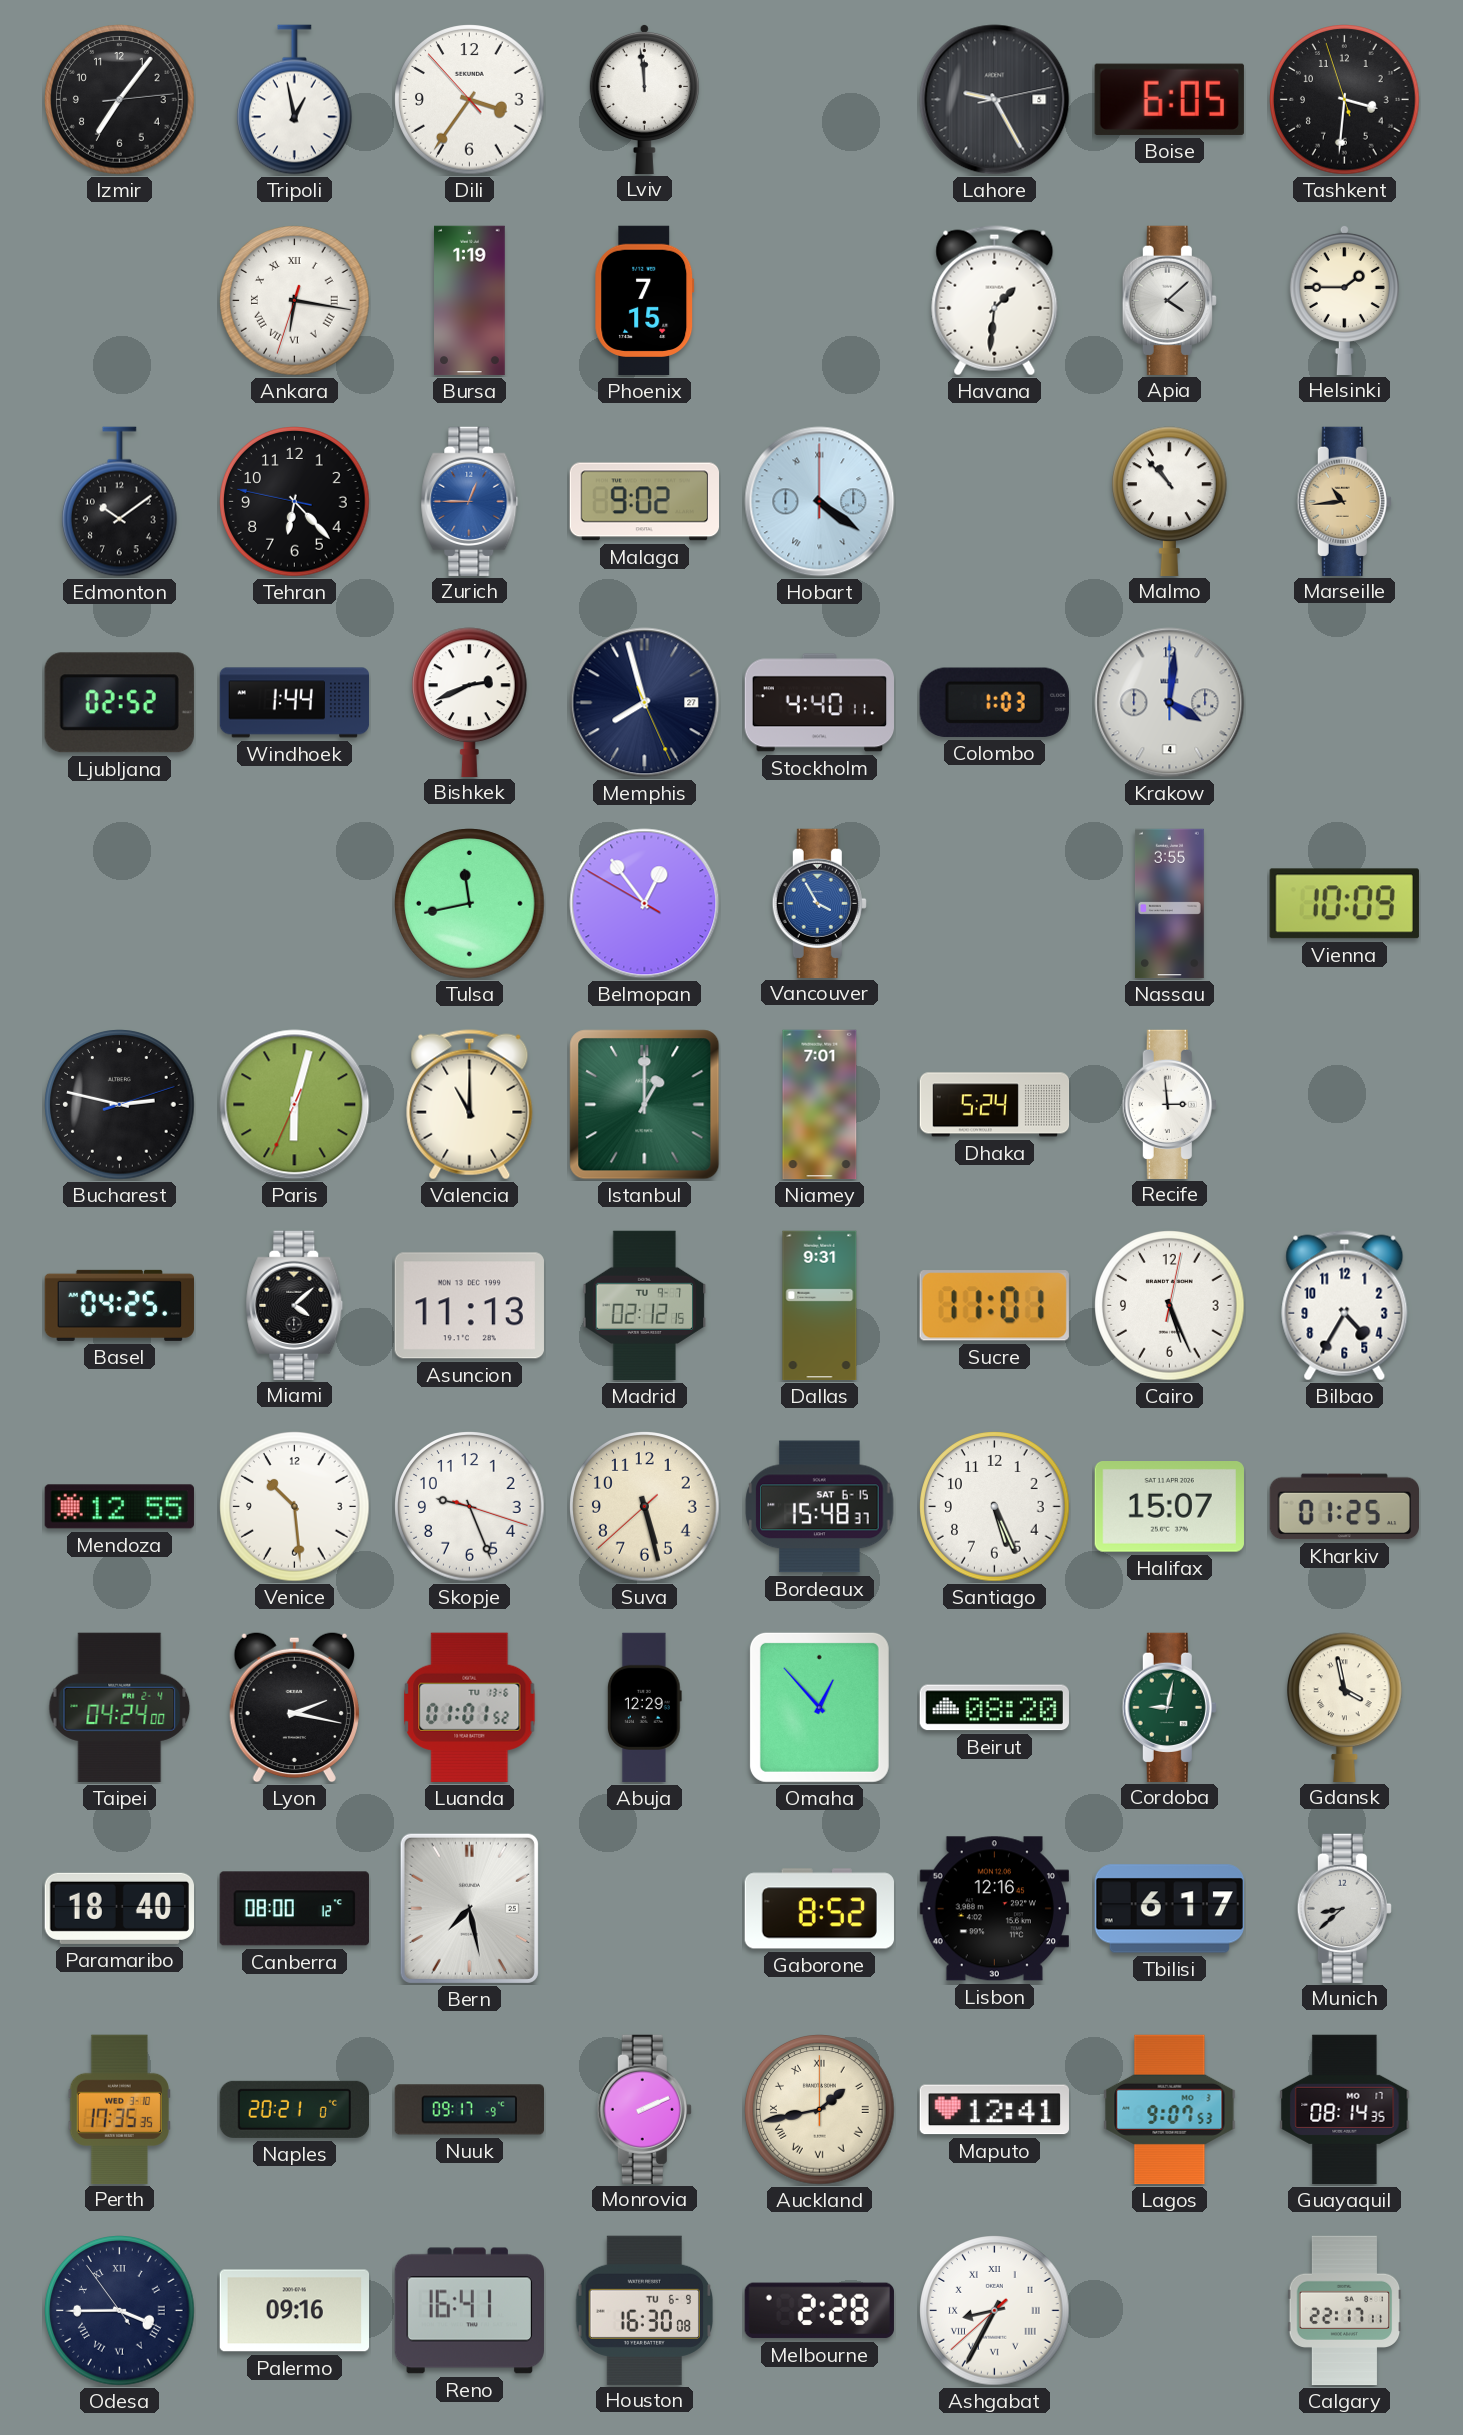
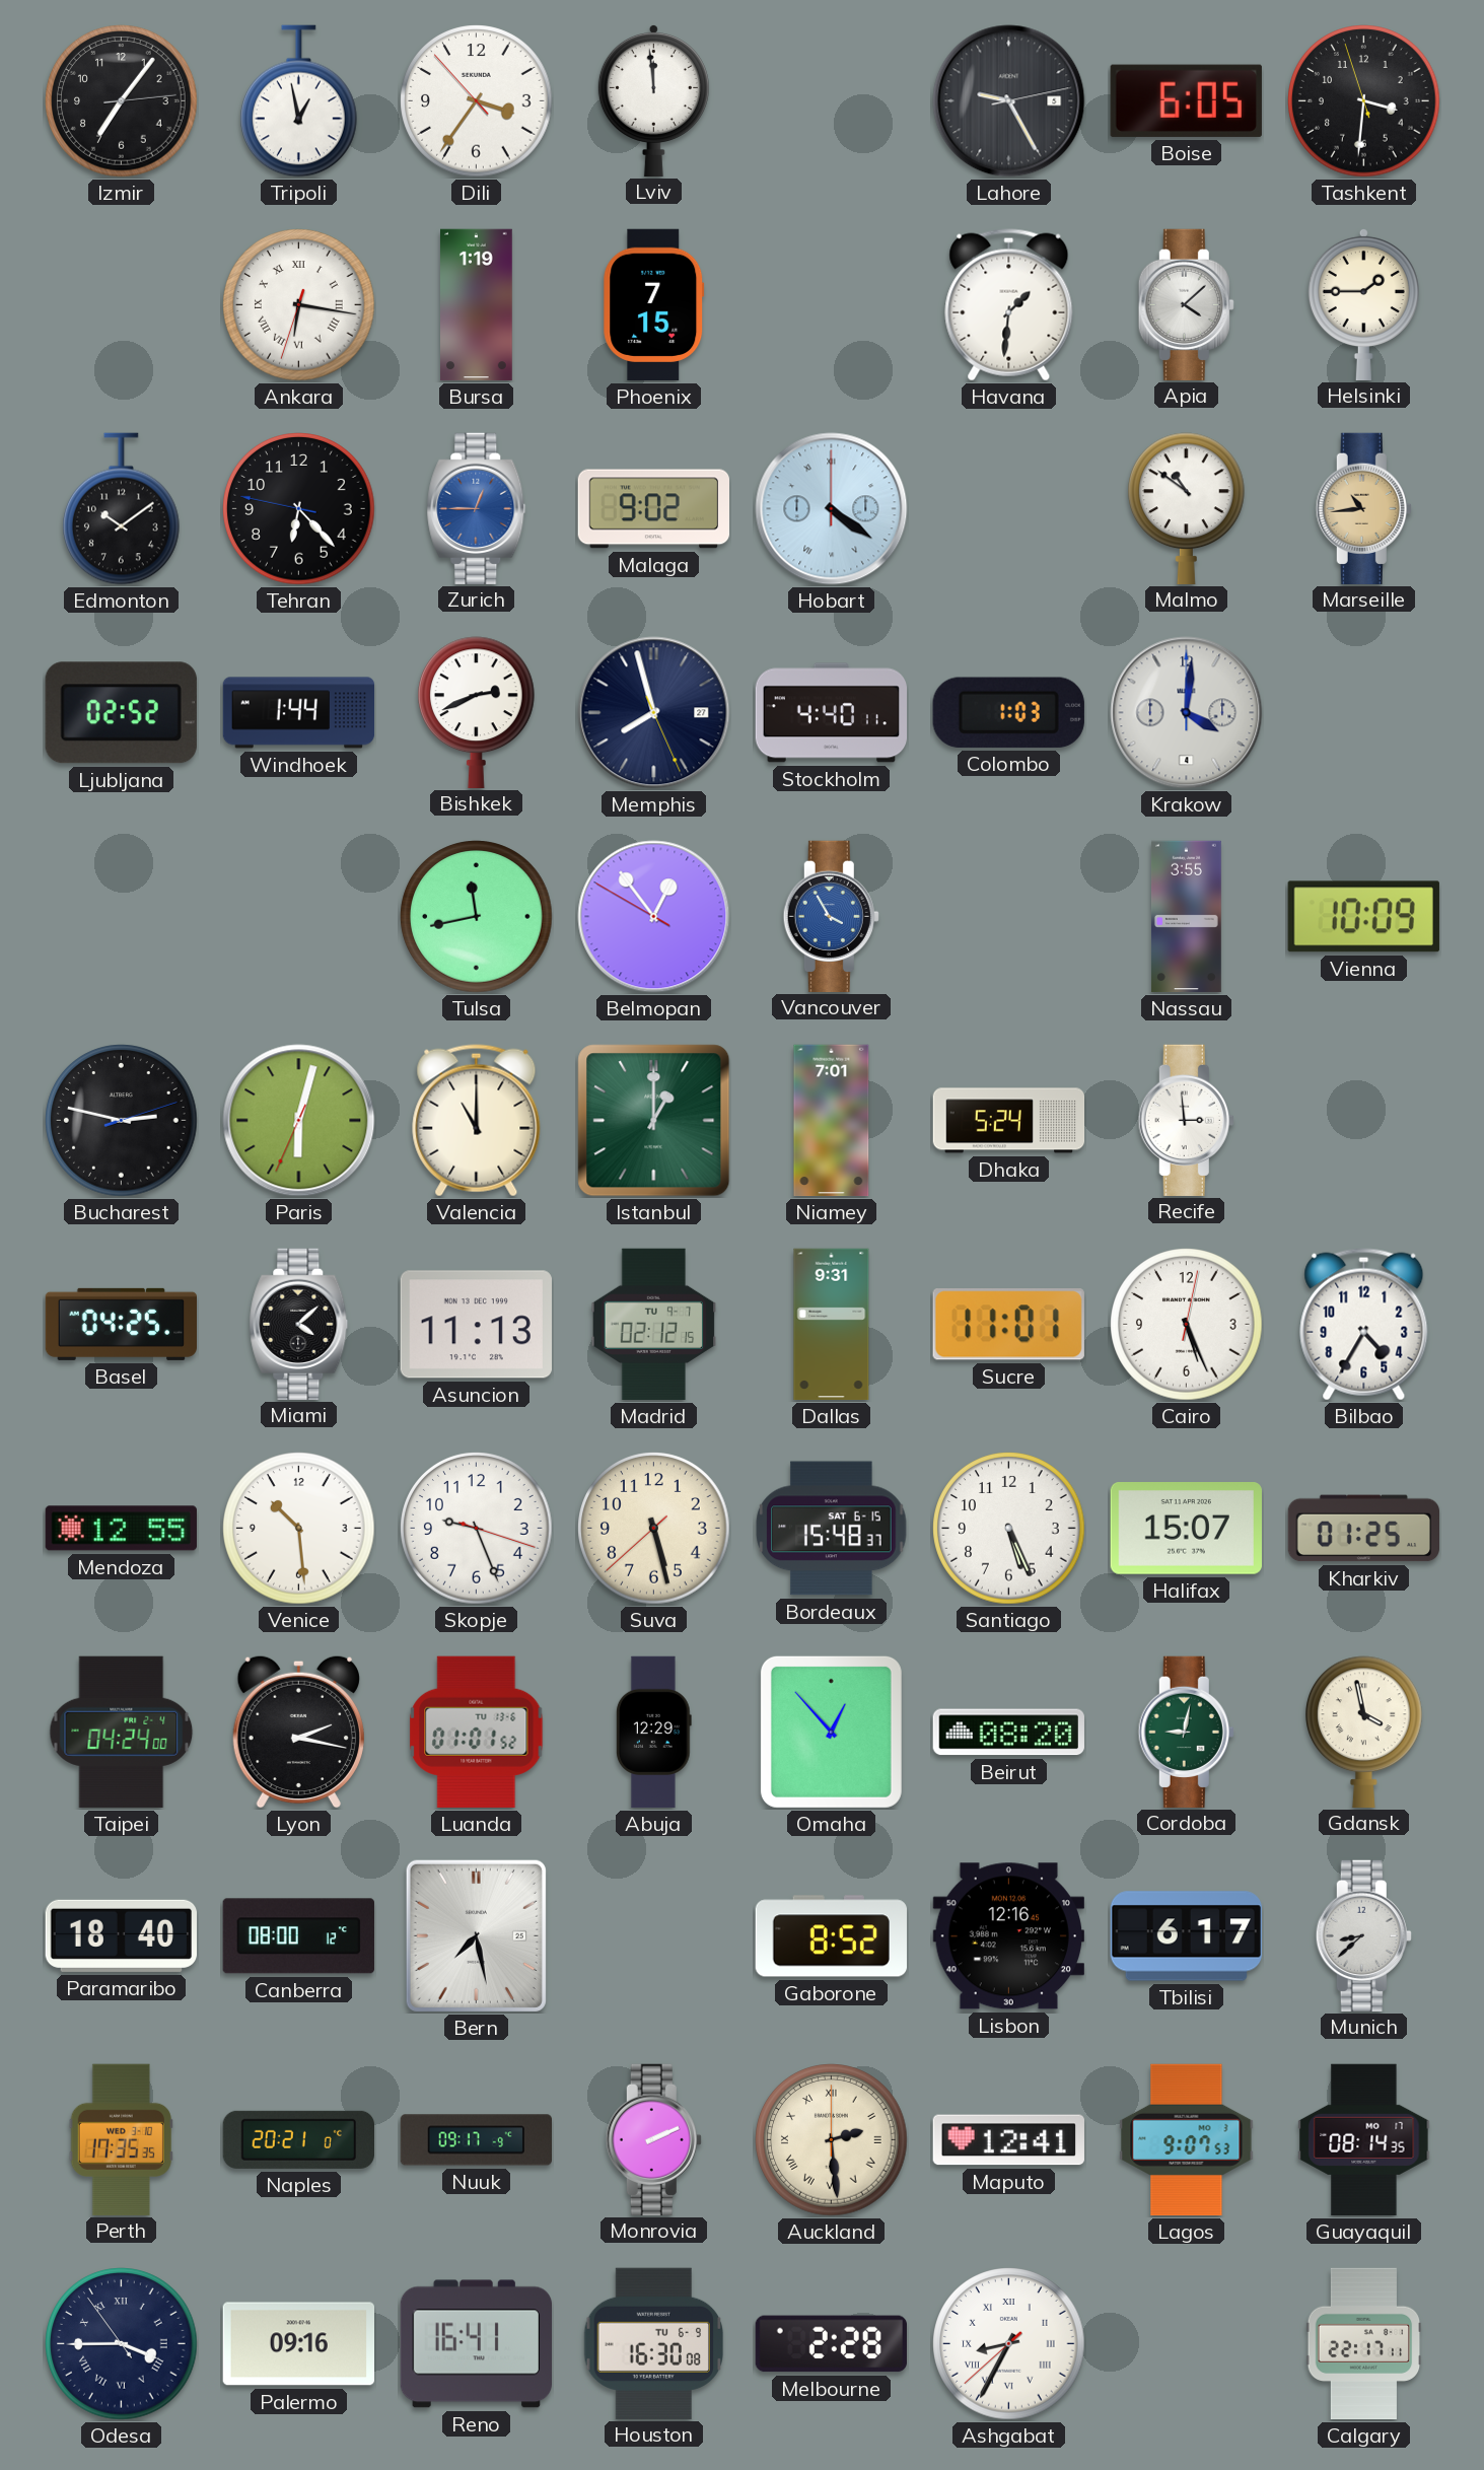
Malmo: 10:53 -> 10:51
Auckland: 1:43 -> 2:29
